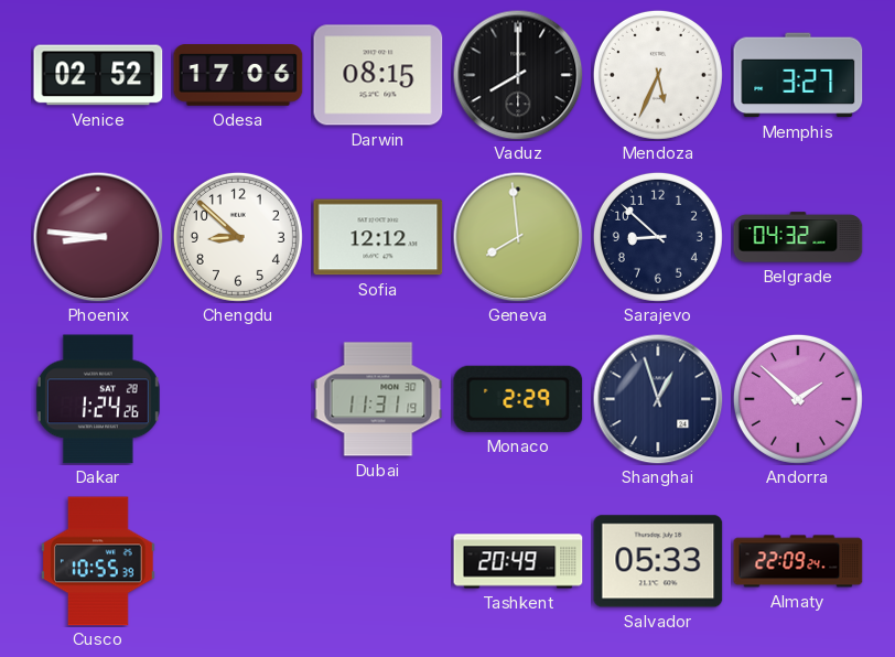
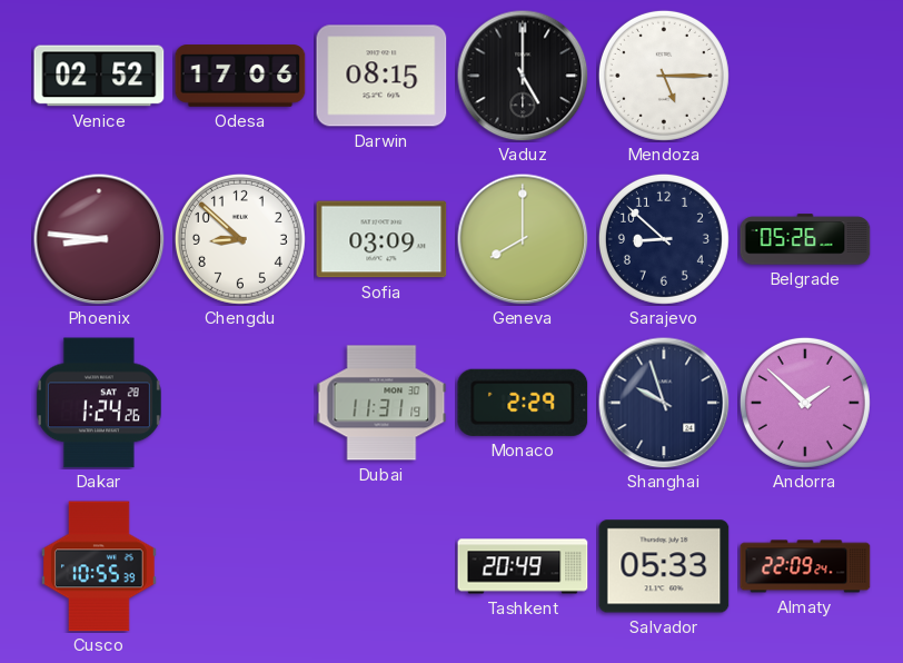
Vaduz: 8:00 -> 5:00
Mendoza: 5:34 -> 5:15
Memphis: 3:27 -> none
Sofia: 12:12 -> 03:09
Geneva: 7:59 -> 8:00
Belgrade: 04:32 -> 05:26
Shanghai: 12:57 -> 9:57
